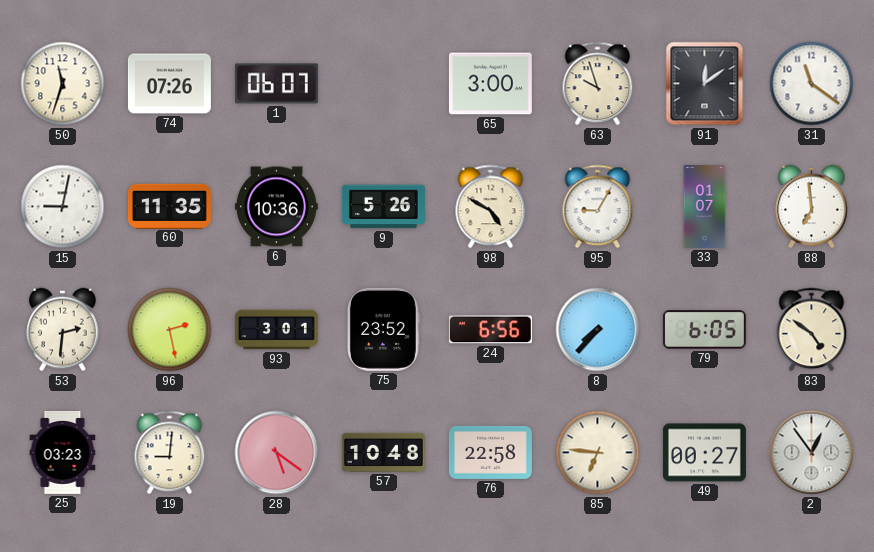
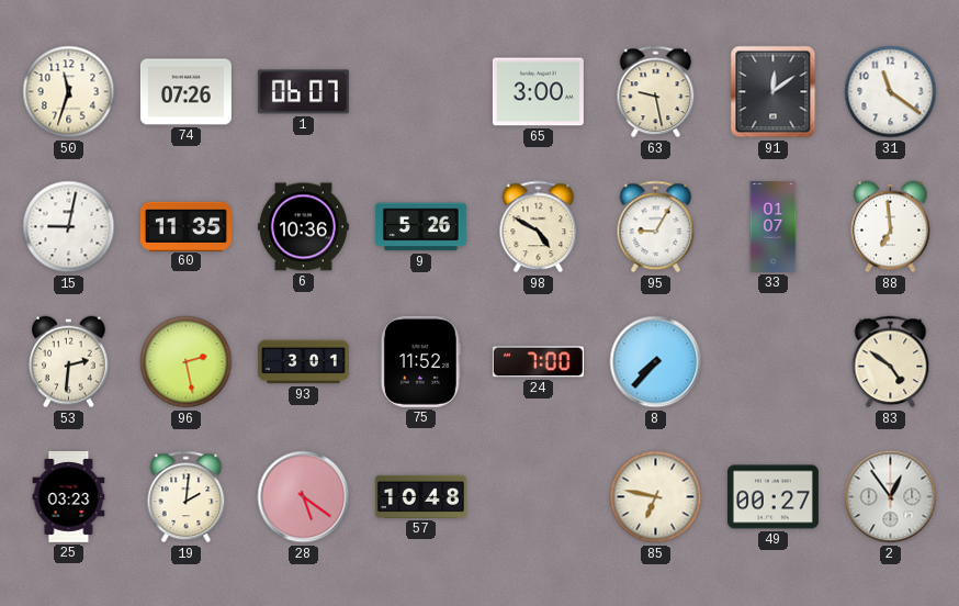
63: 9:57 -> 9:28
75: 23:52 -> 11:52
24: 6:56 -> 7:00
79: 6:05 -> none
19: 9:01 -> 2:01
76: 22:58 -> none
85: 6:46 -> 6:47
